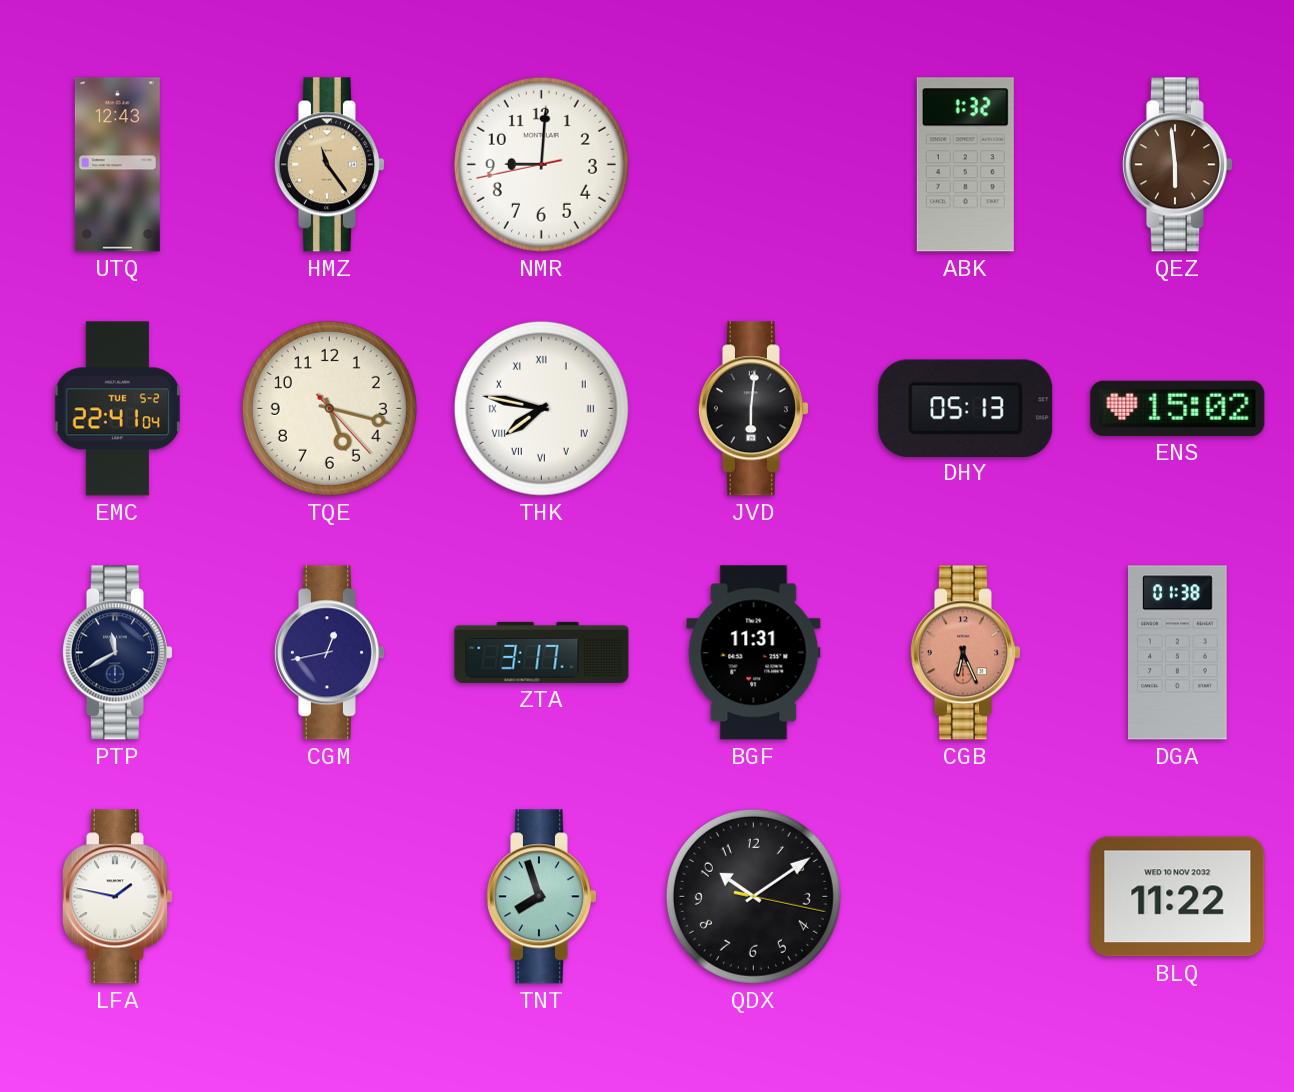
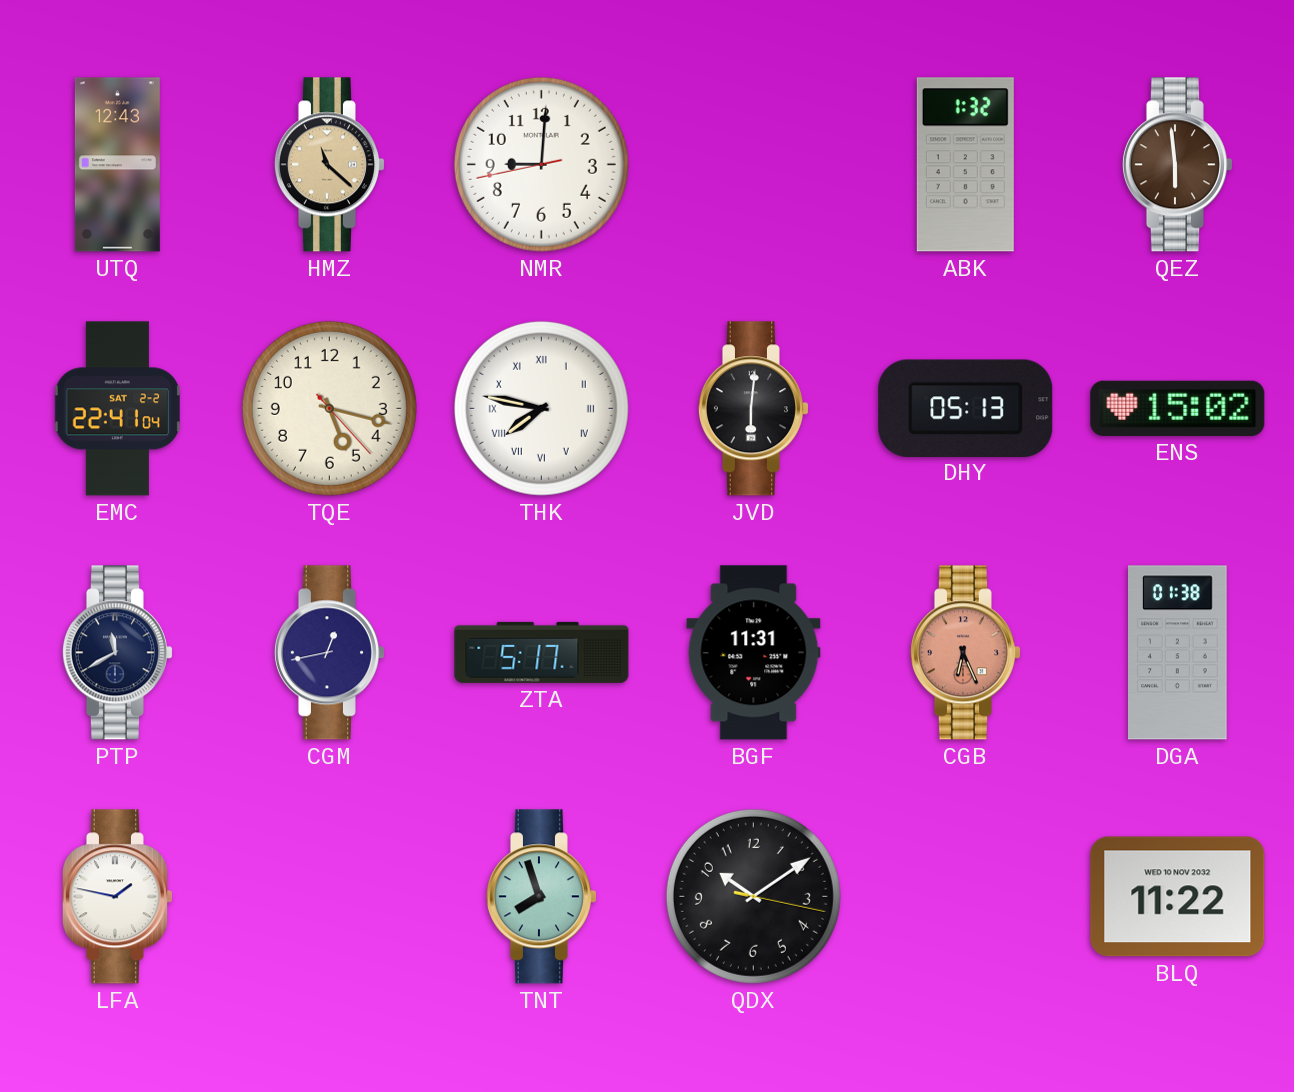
HMZ: 11:24 -> 11:22
EMC date: TUE 5-2 -> SAT 2-2
ZTA: 3:17 -> 5:17
